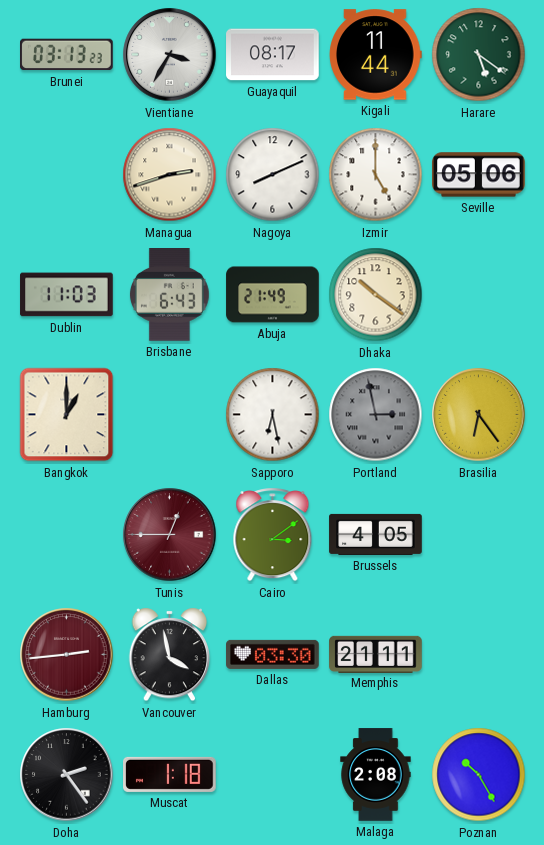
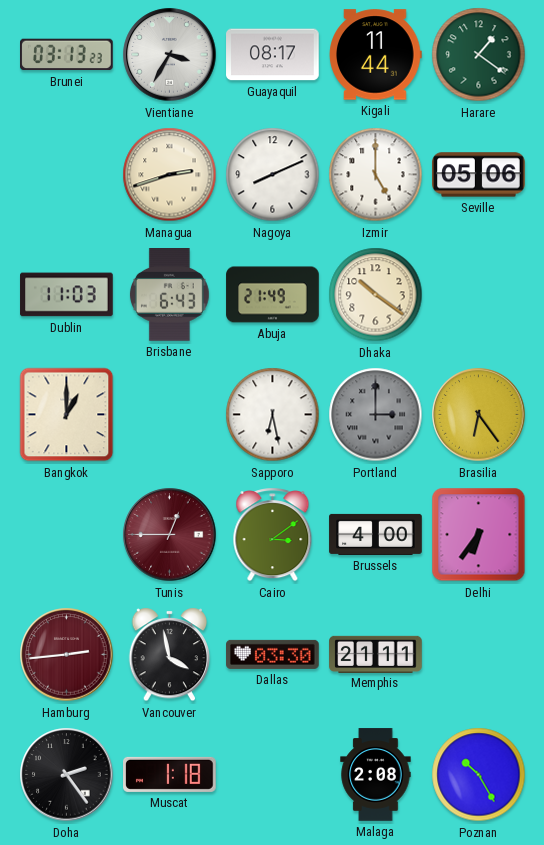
Harare: 5:21 -> 1:21
Portland: 2:58 -> 3:00
Brussels: 4:05 -> 4:00
Delhi: none -> 6:36
